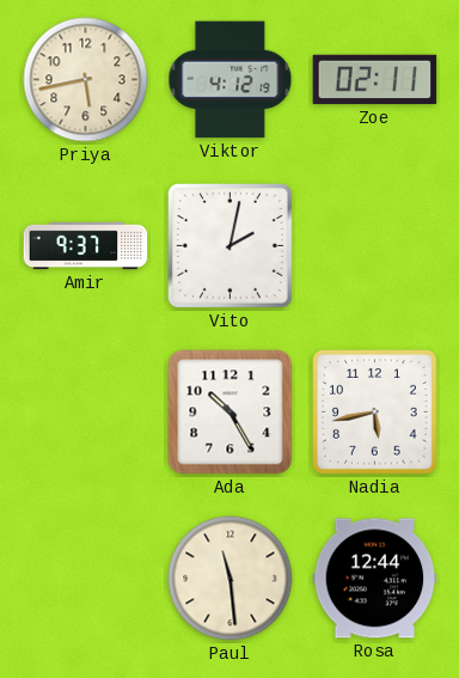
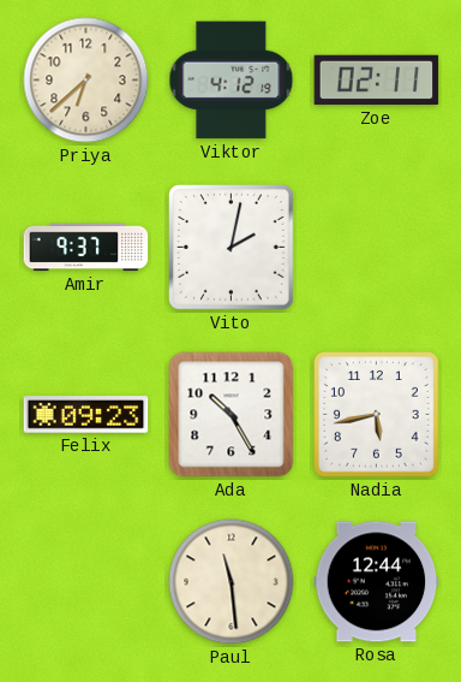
Priya: 5:43 -> 6:38
Felix: none -> 09:23
